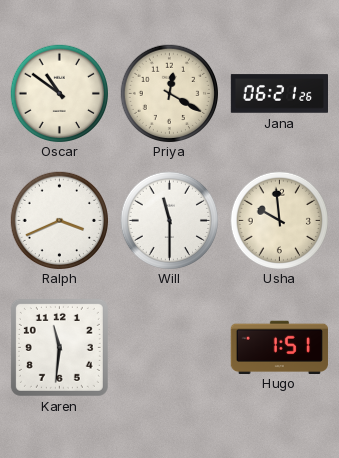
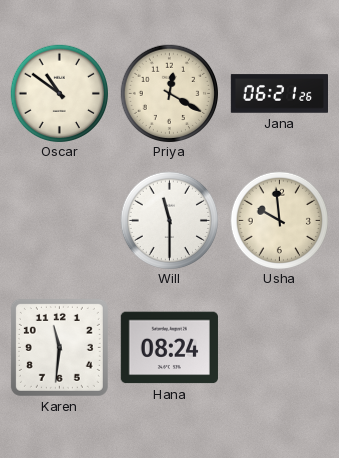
Ralph: 3:41 -> none
Hana: none -> 08:24
Hugo: 1:51 -> none
